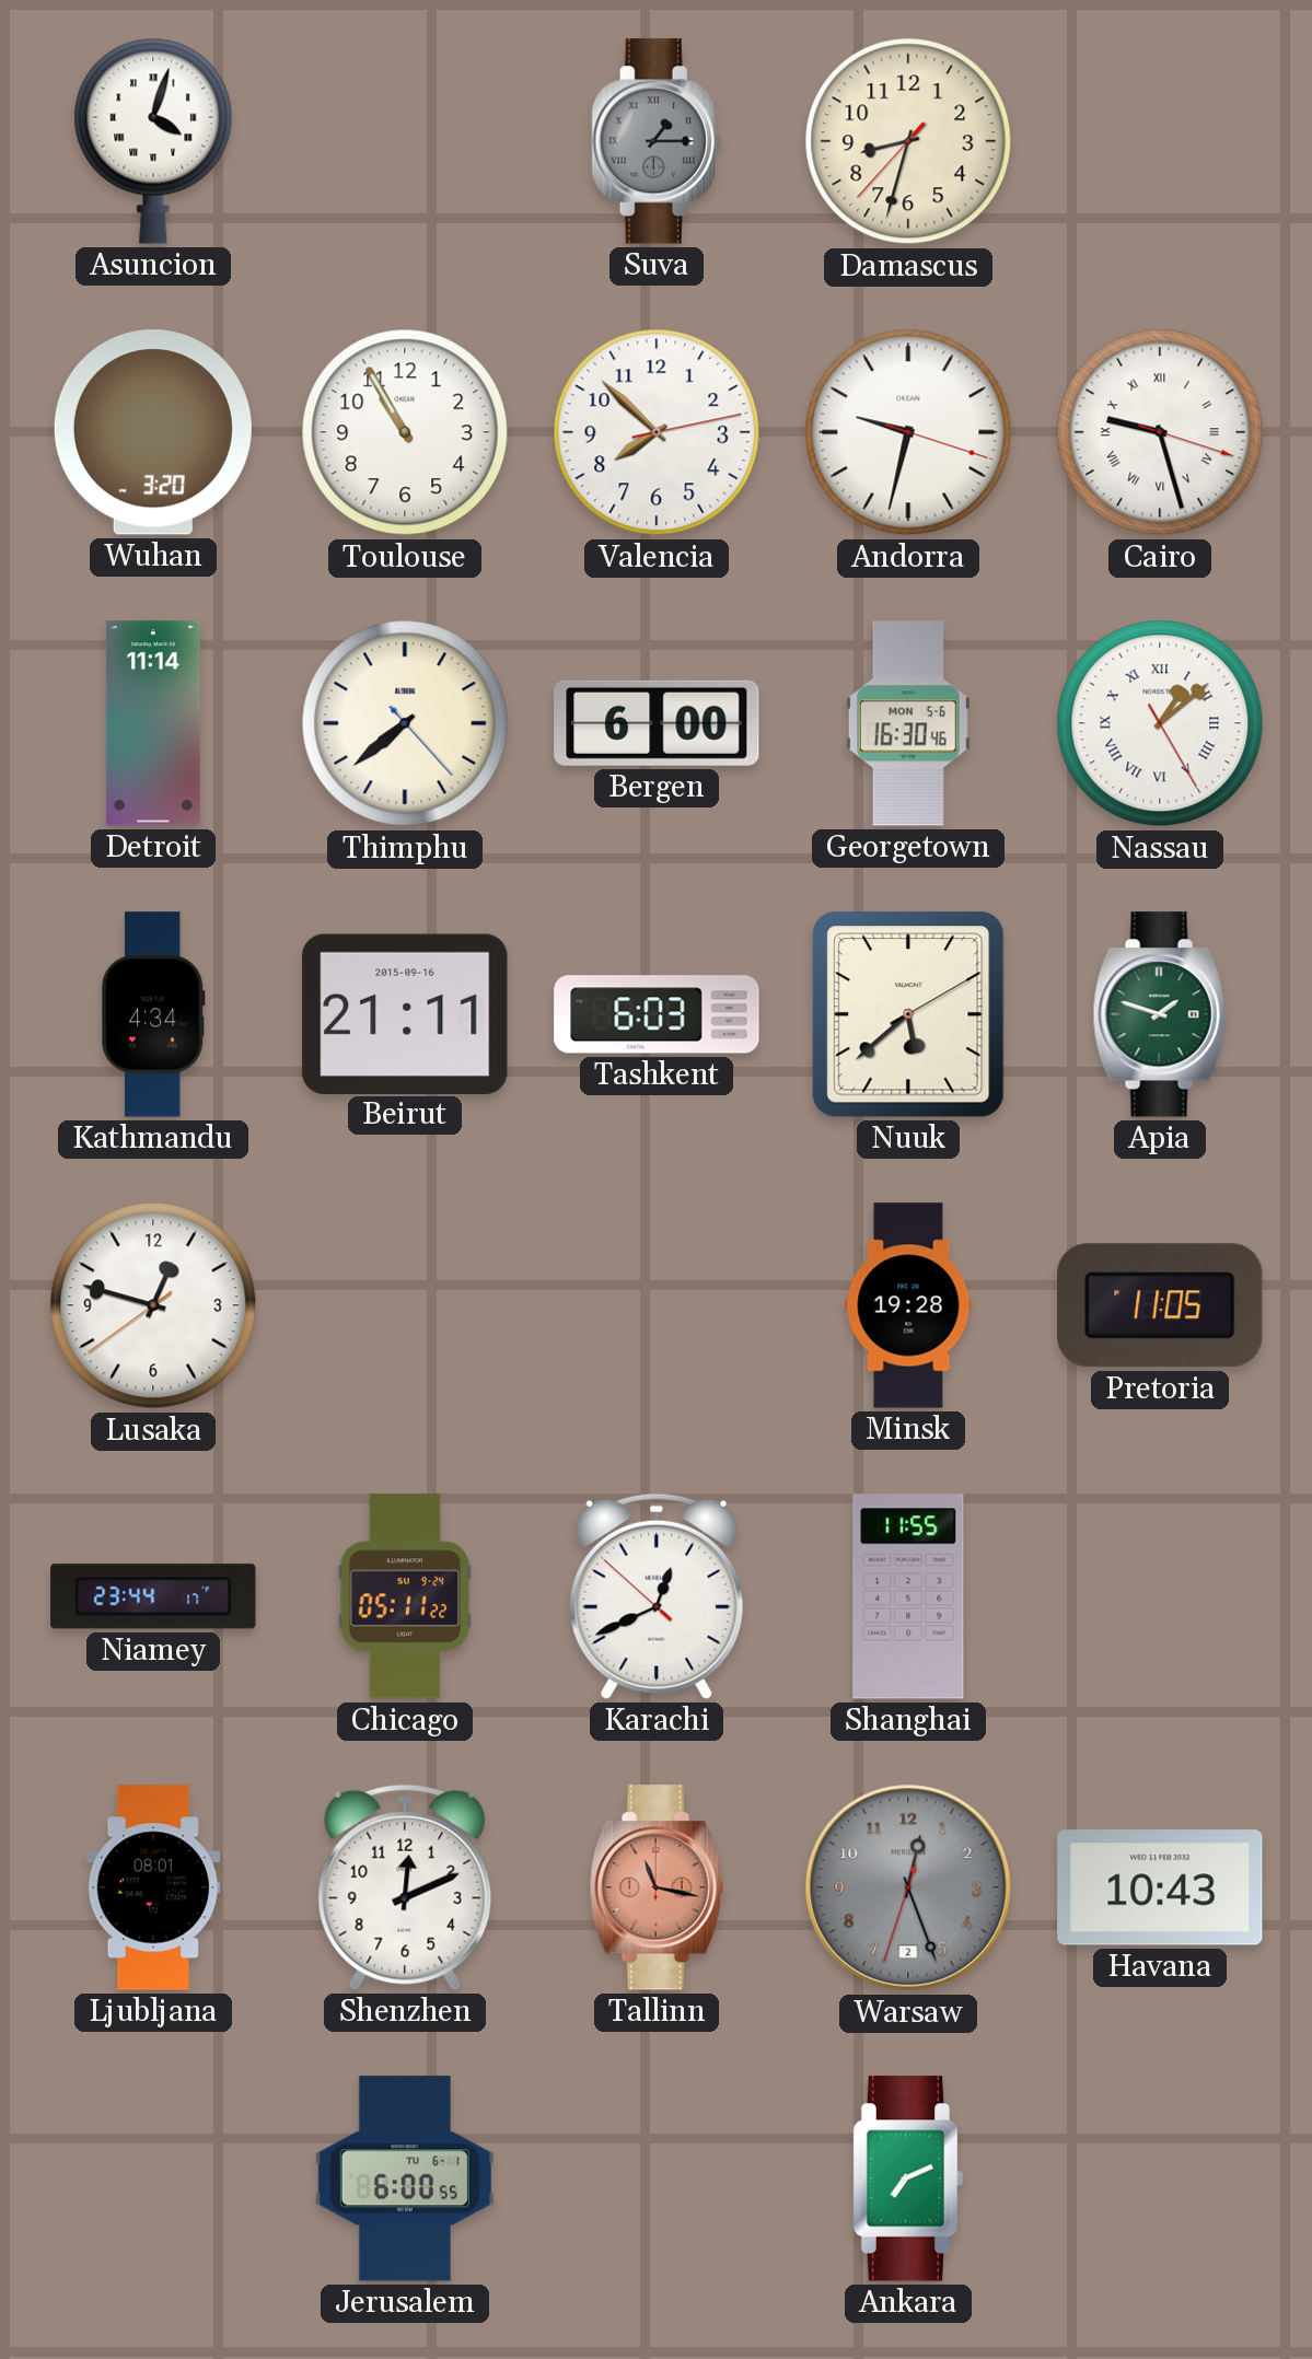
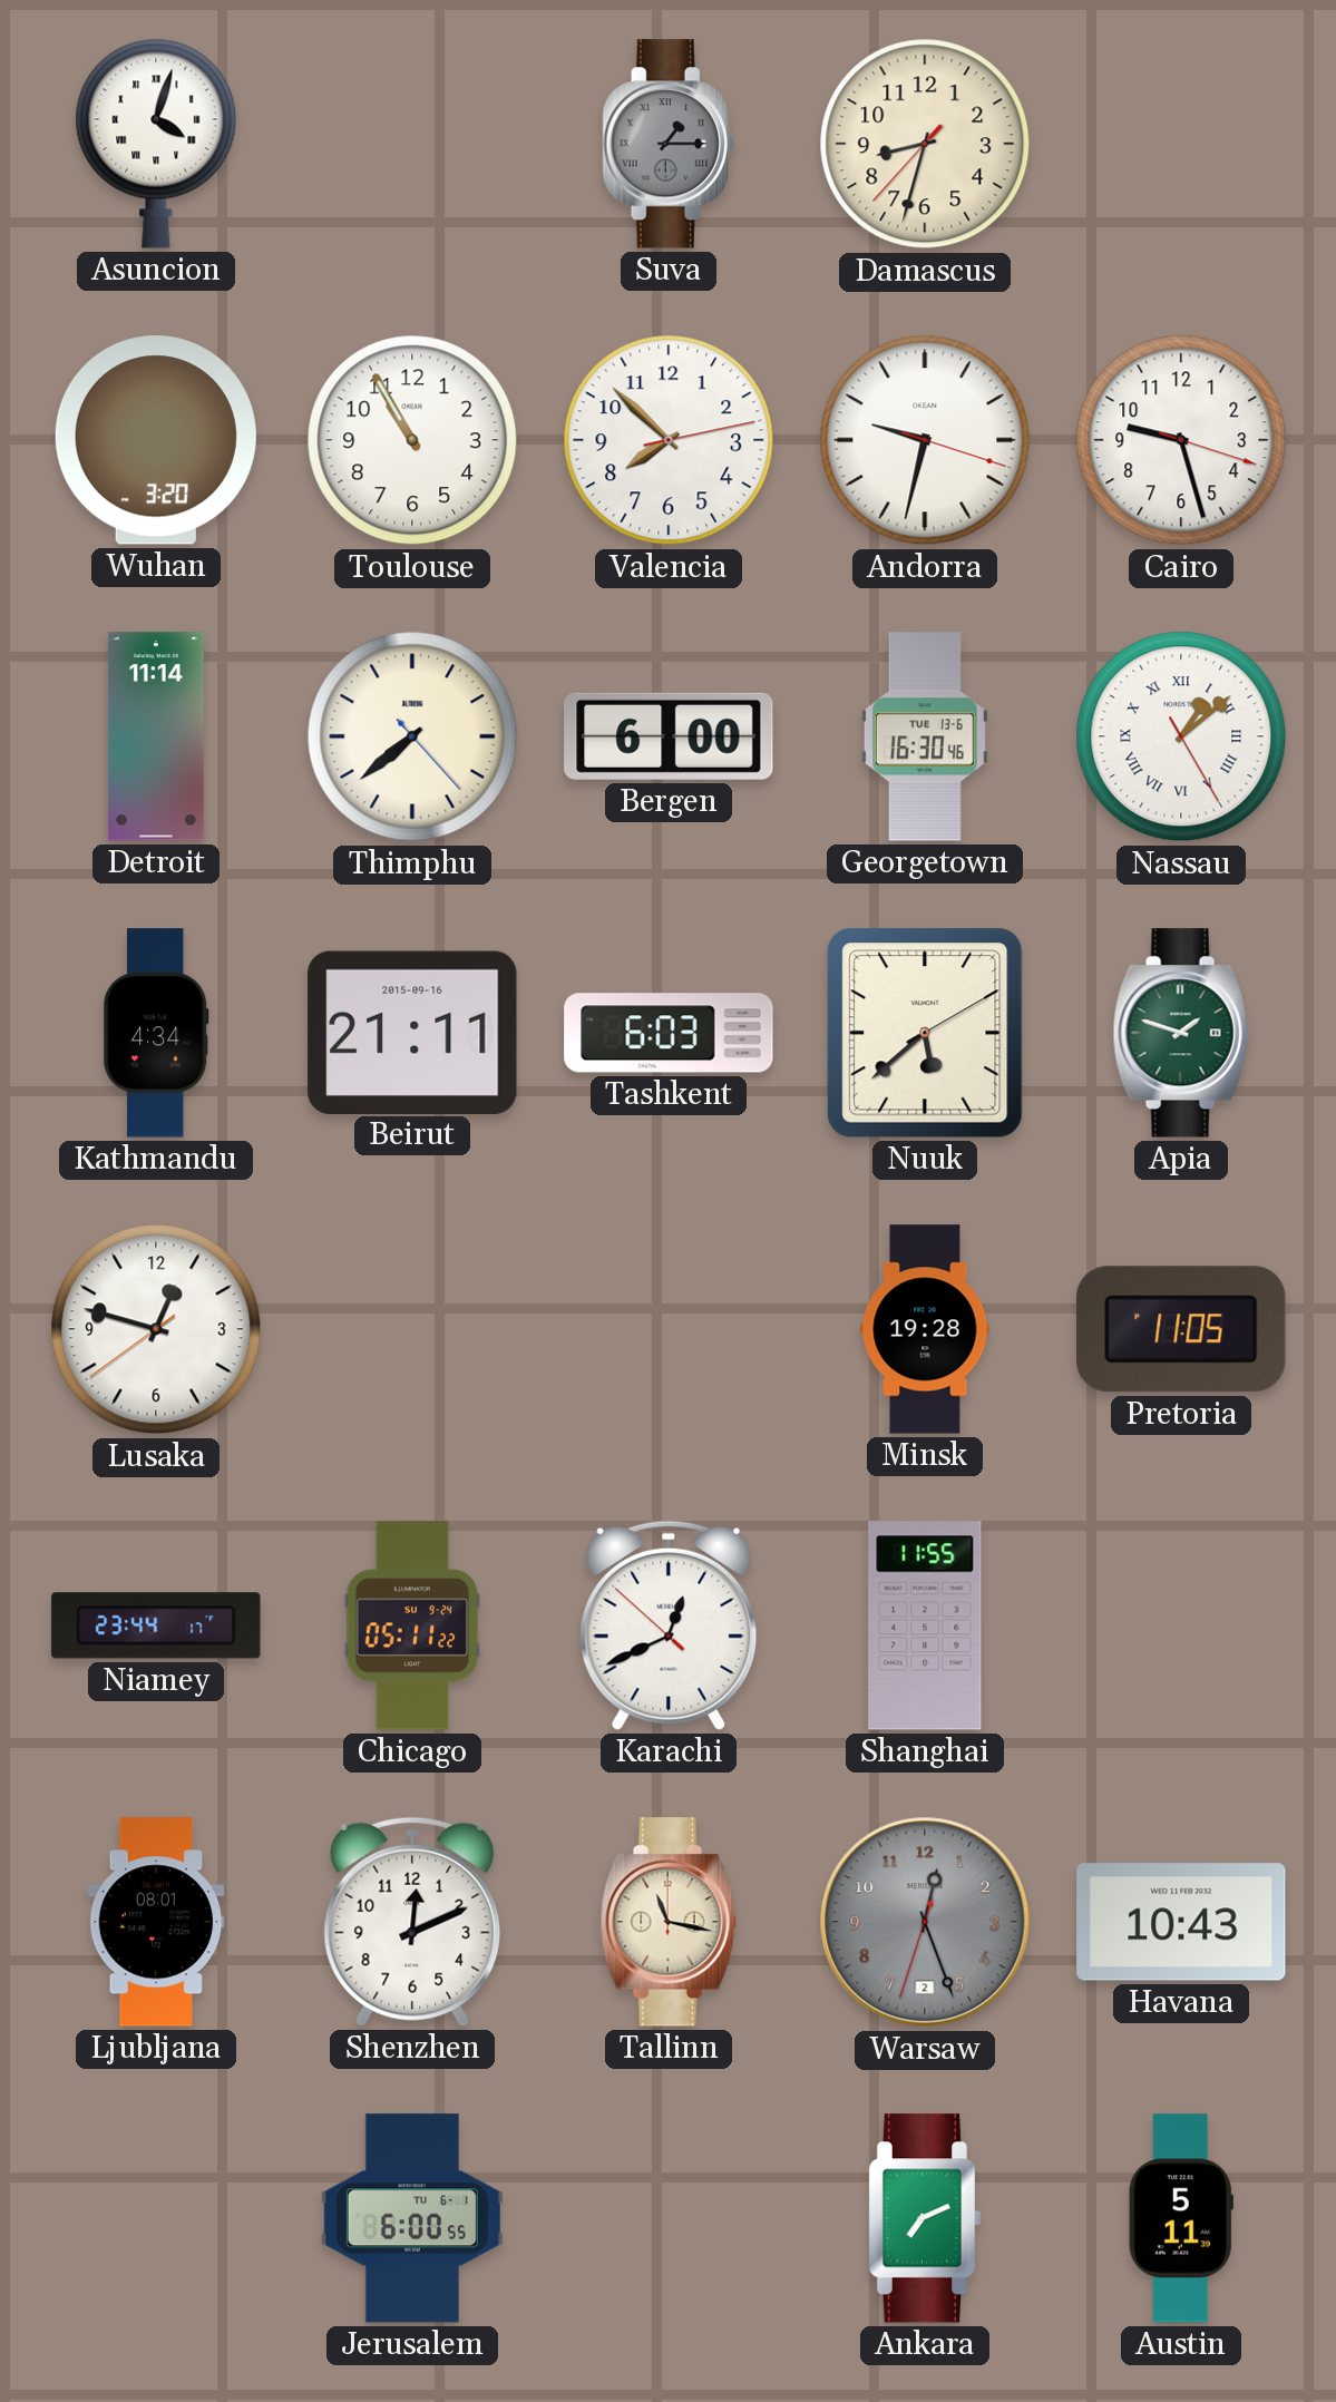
Cairo numerals: Roman -> Arabic
Georgetown date: MON 5-6 -> TUE 13-6
Tallinn dial: salmon -> cream
Austin: none -> 5:11
